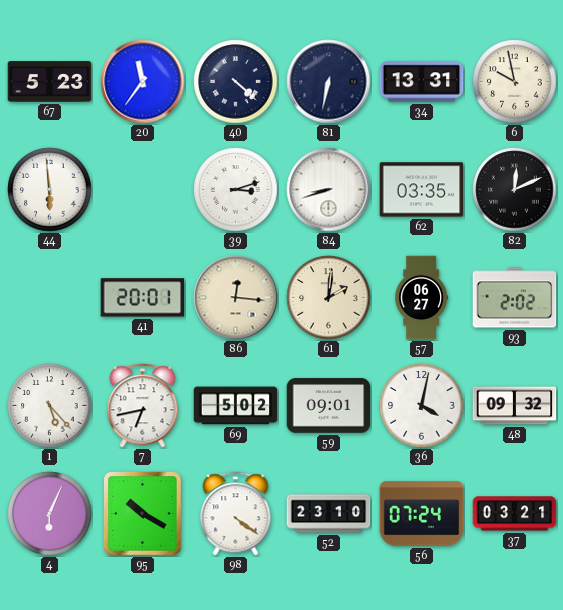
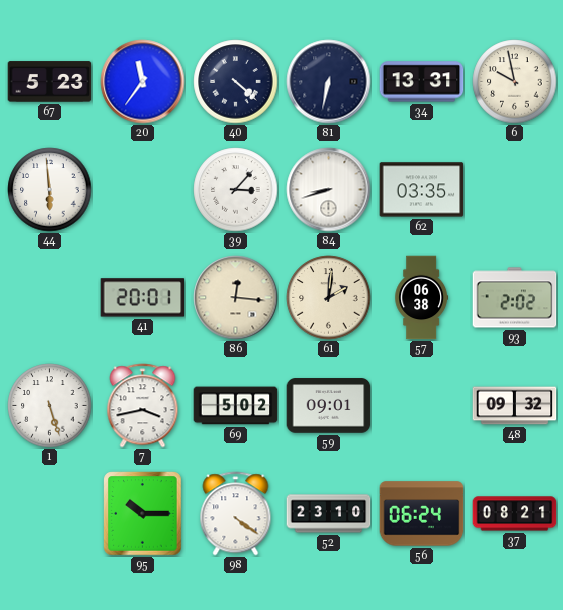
39: 3:12 -> 3:07
82: 12:11 -> none
57: 06:27 -> 06:38
1: 5:23 -> 5:27
7: 6:43 -> 3:43
36: 4:02 -> none
4: 6:04 -> none
95: 10:20 -> 10:15
56: 07:24 -> 06:24
37: 03:21 -> 08:21
